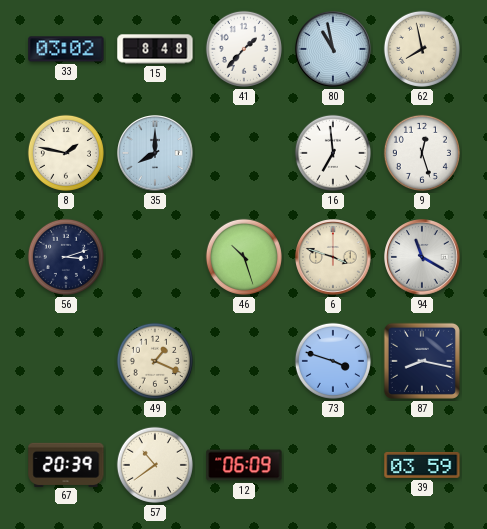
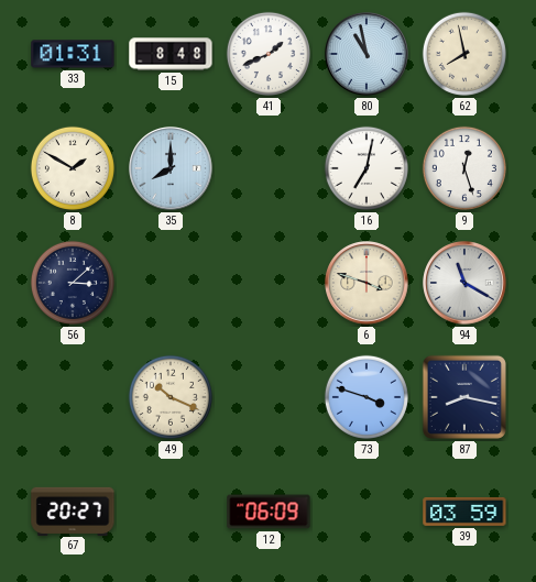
33: 03:02 -> 01:31
41: 1:37 -> 1:41
8: 1:47 -> 1:50
16: 6:59 -> 7:02
56: 3:12 -> 3:08
46: 10:27 -> none
49: 1:19 -> 10:19
67: 20:39 -> 20:27
57: 10:39 -> none
